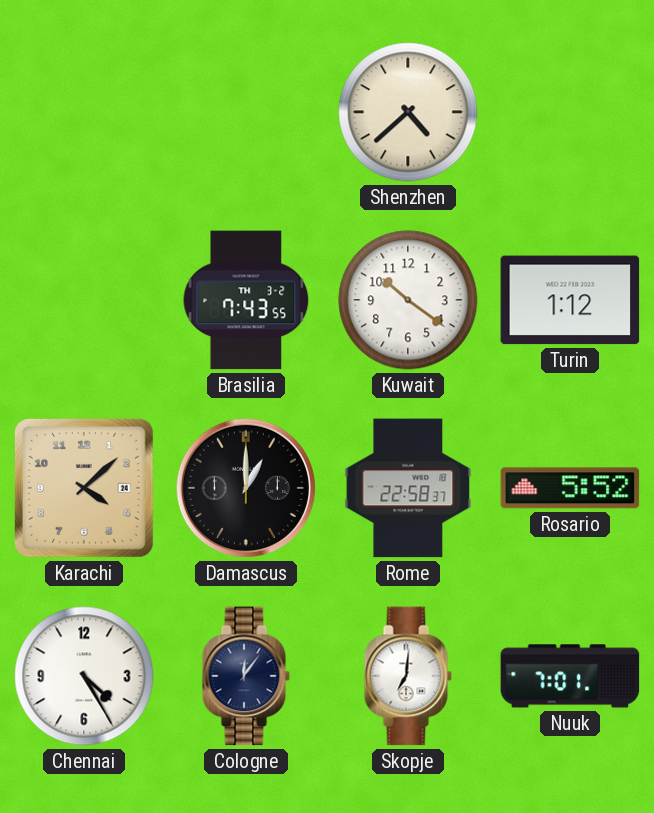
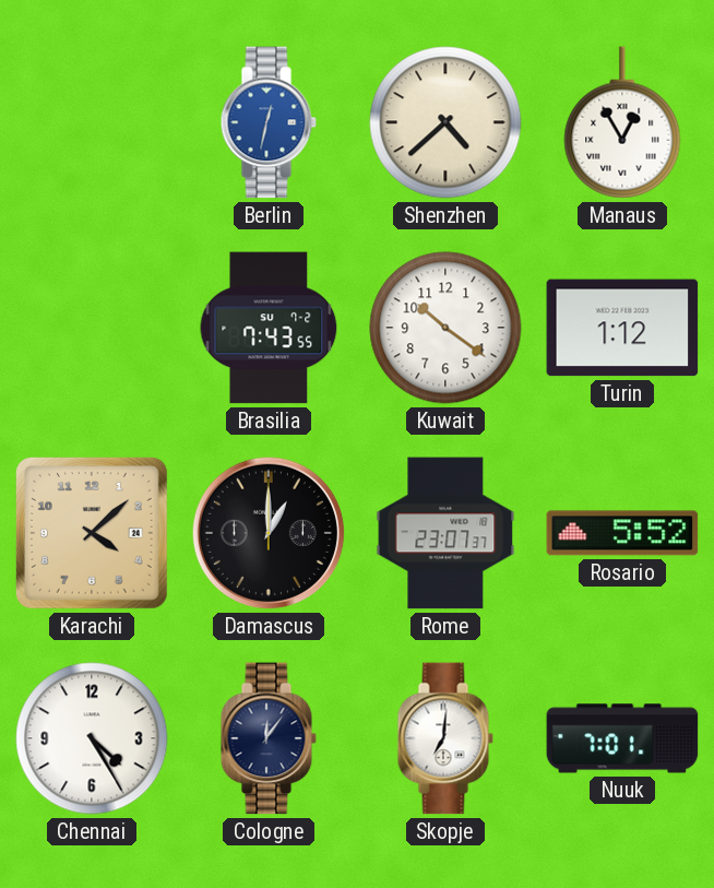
Berlin: none -> 12:32
Manaus: none -> 12:55
Brasilia date: TH 3-2 -> SU 7-2
Rome: 22:58 -> 23:07
